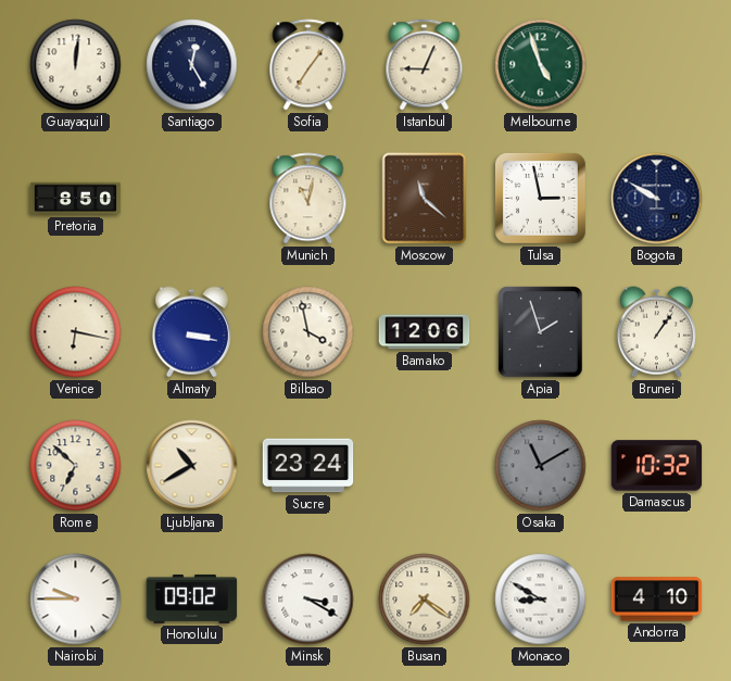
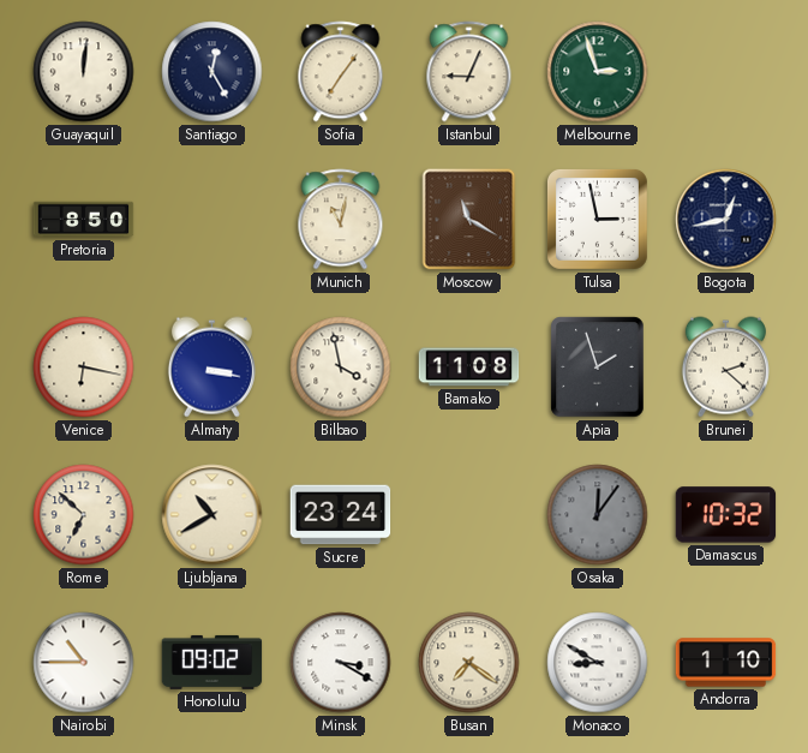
Melbourne: 4:57 -> 2:57
Moscow: 11:22 -> 11:20
Bogota: 9:50 -> 12:43
Bamako: 12:06 -> 11:08
Brunei: 1:06 -> 2:22
Osaka: 11:10 -> 12:06
Nairobi: 9:45 -> 10:45
Andorra: 4:10 -> 1:10
